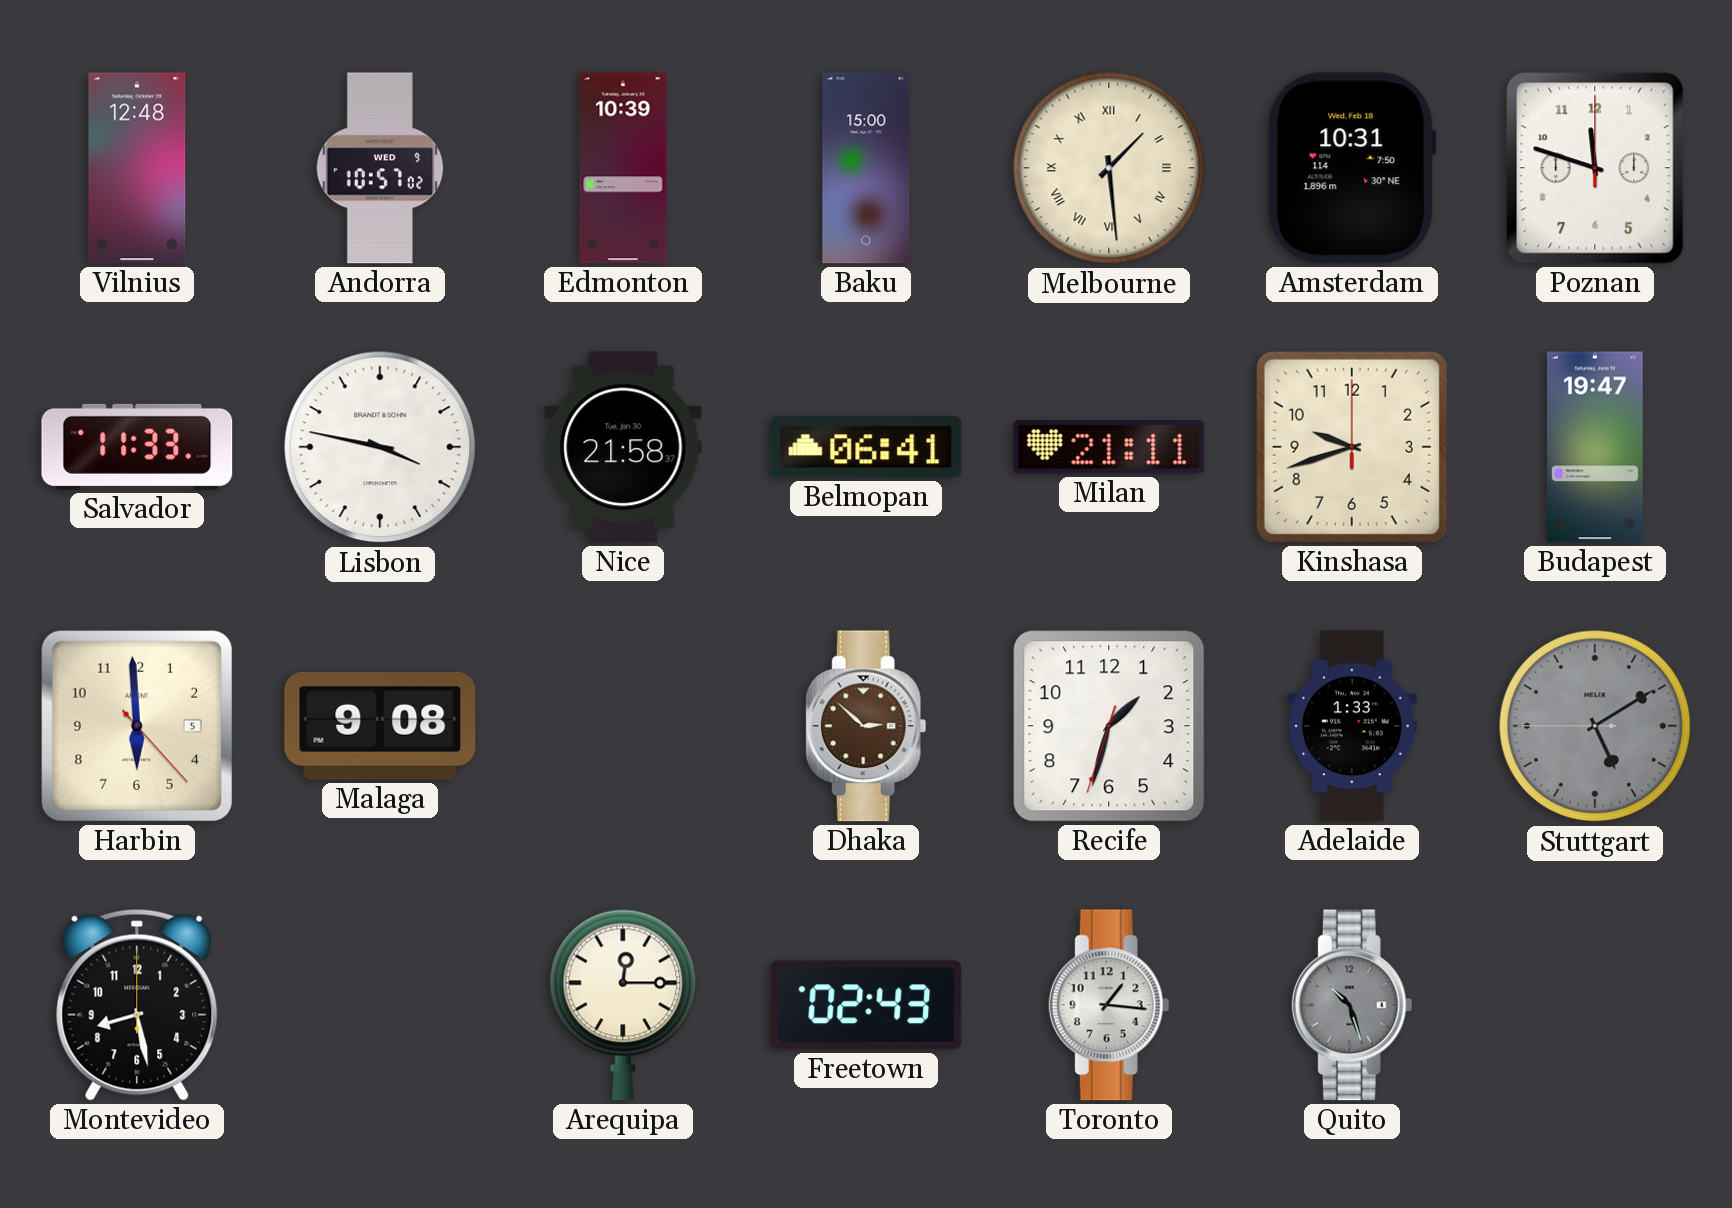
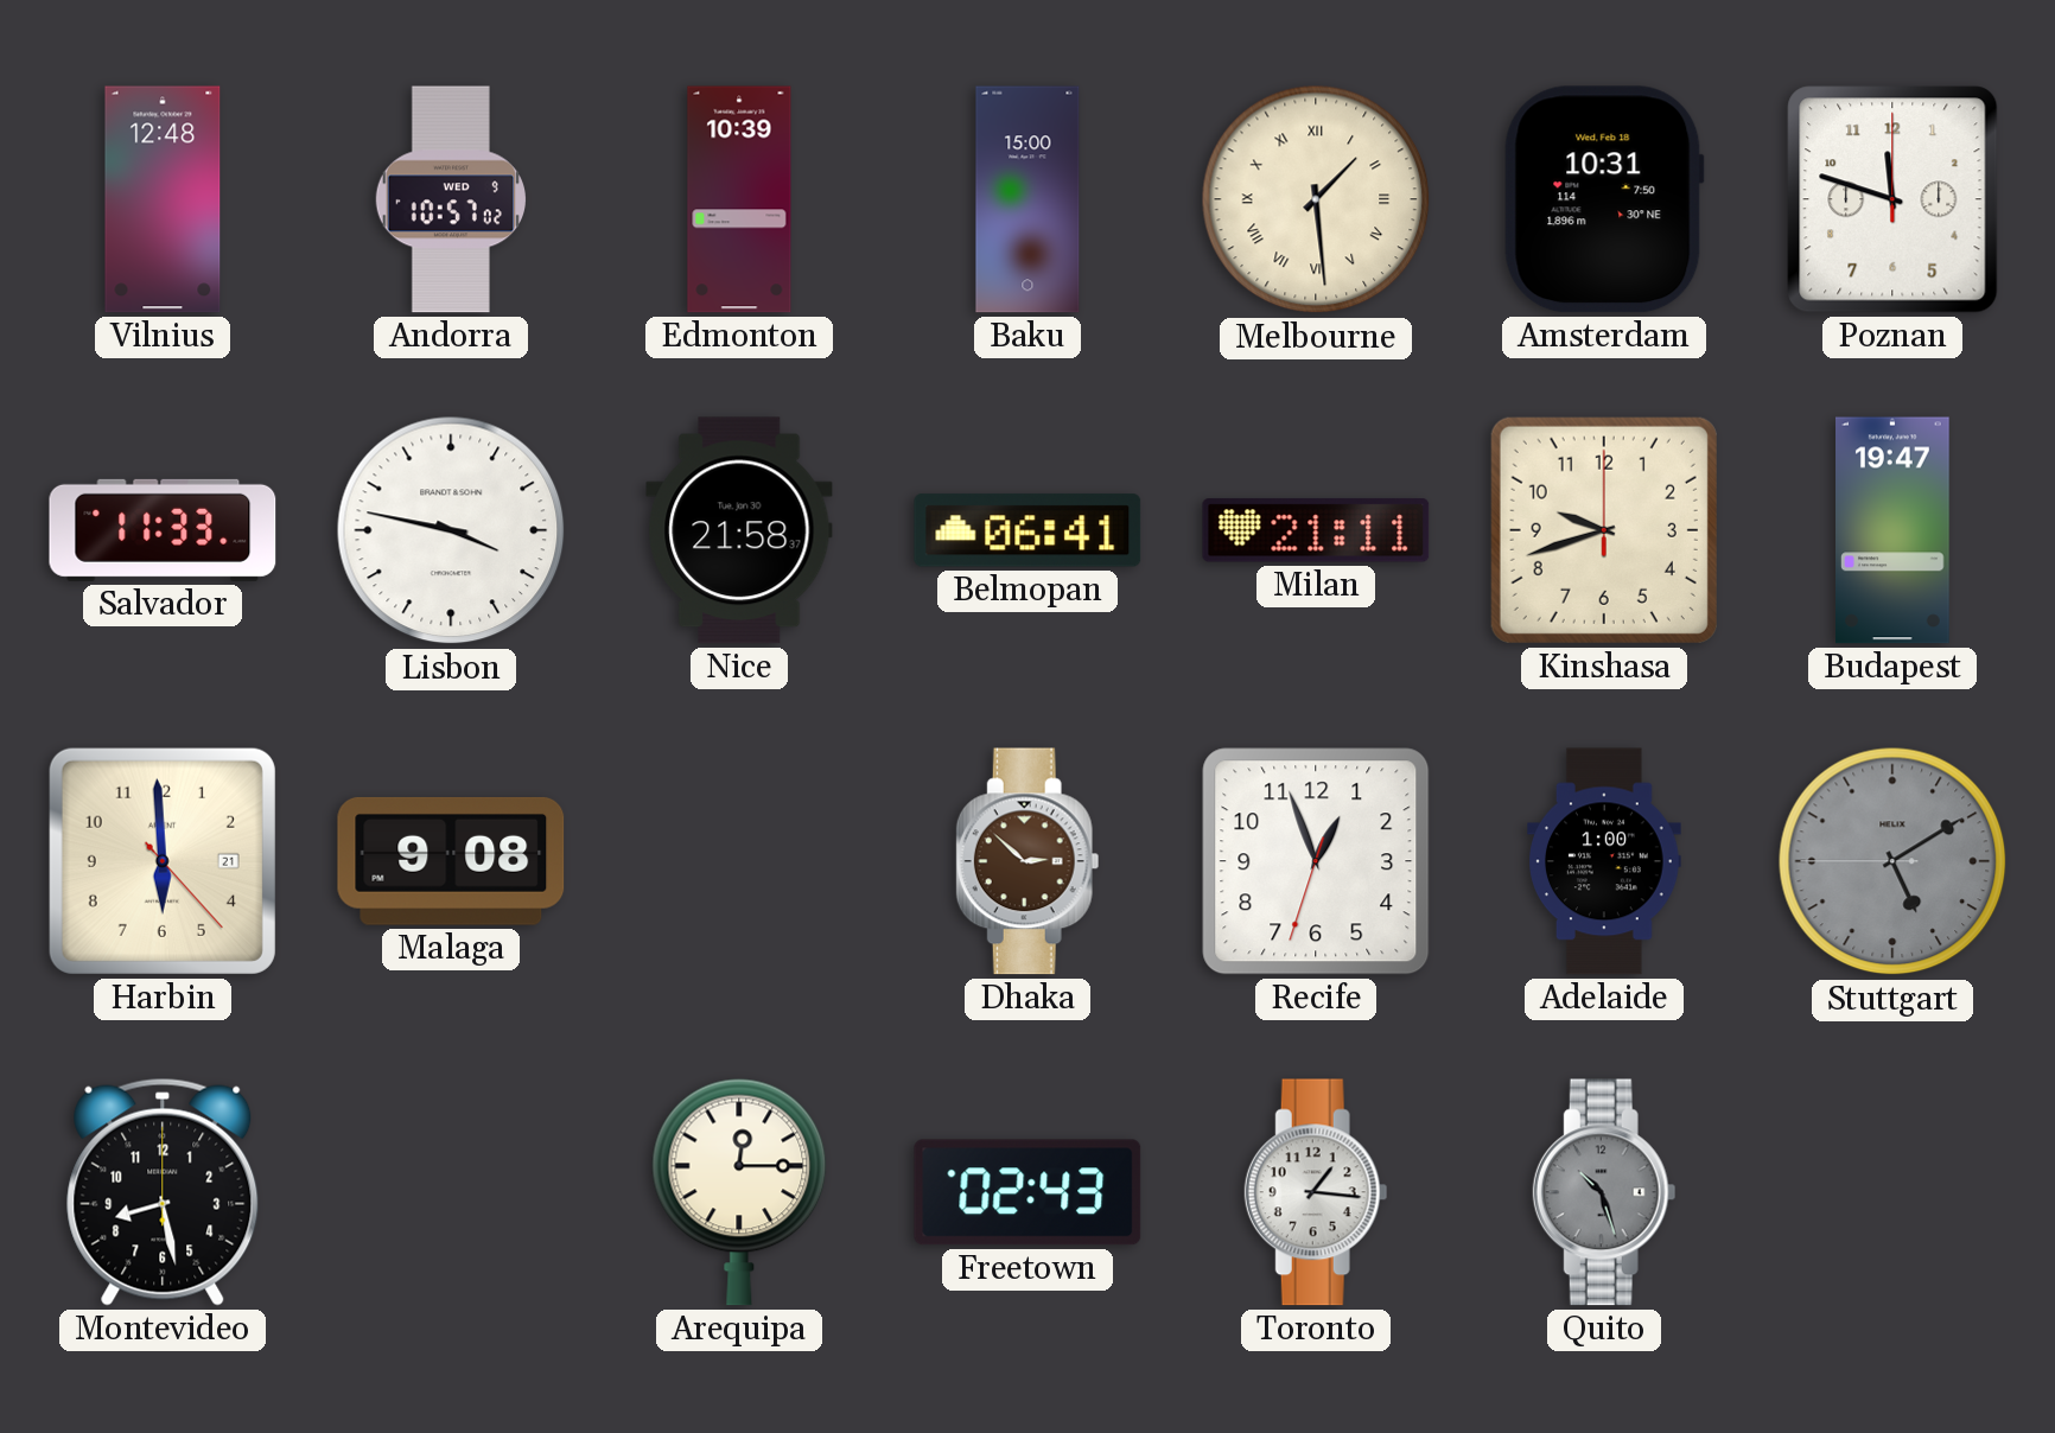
Harbin date: 5 -> 21
Recife: 1:32 -> 12:56
Adelaide: 1:33 -> 1:00
